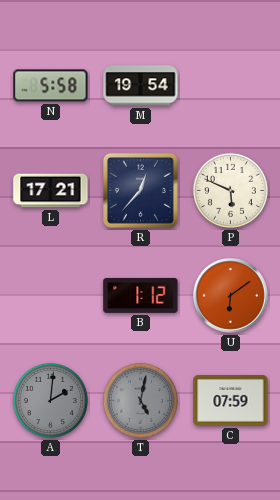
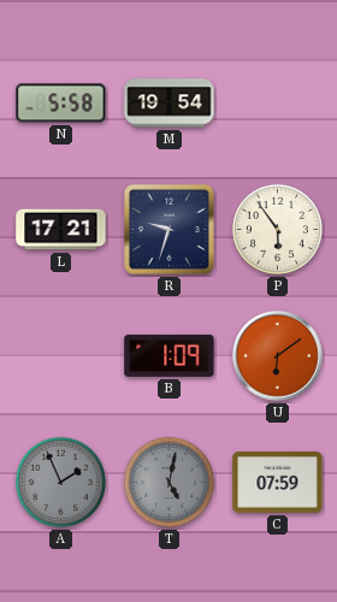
R: 12:37 -> 9:33
P: 5:49 -> 5:54
B: 1:12 -> 1:09
A: 2:01 -> 1:56
